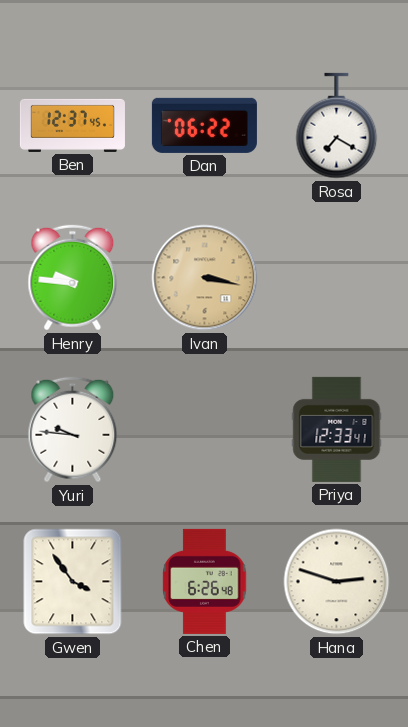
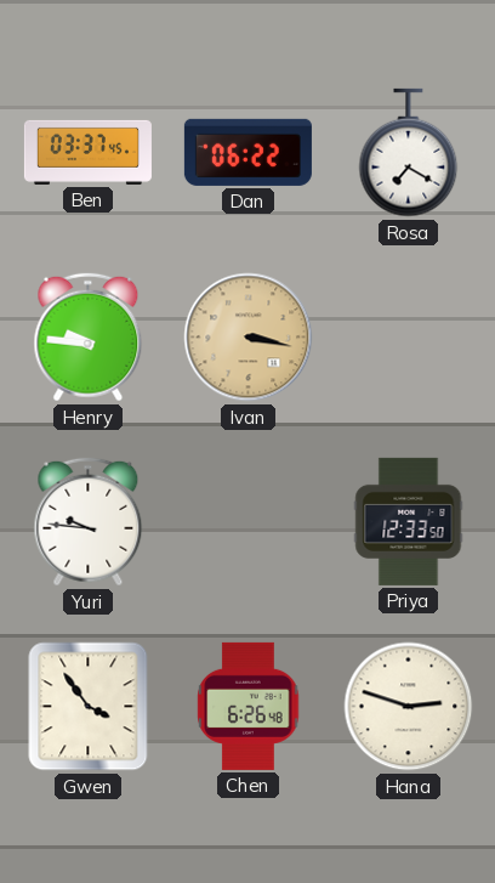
Ben: 12:37 -> 03:37
Priya: 12:33:41 -> 12:33:50
